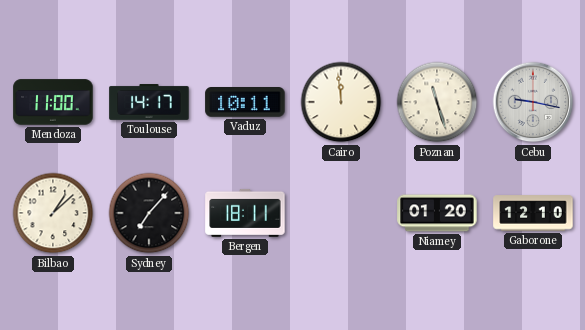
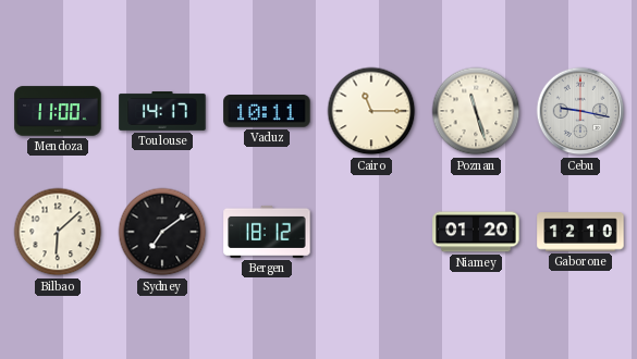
Cairo: 11:59 -> 11:15
Bilbao: 1:08 -> 6:08
Sydney: 7:07 -> 7:09
Bergen: 18:11 -> 18:12
